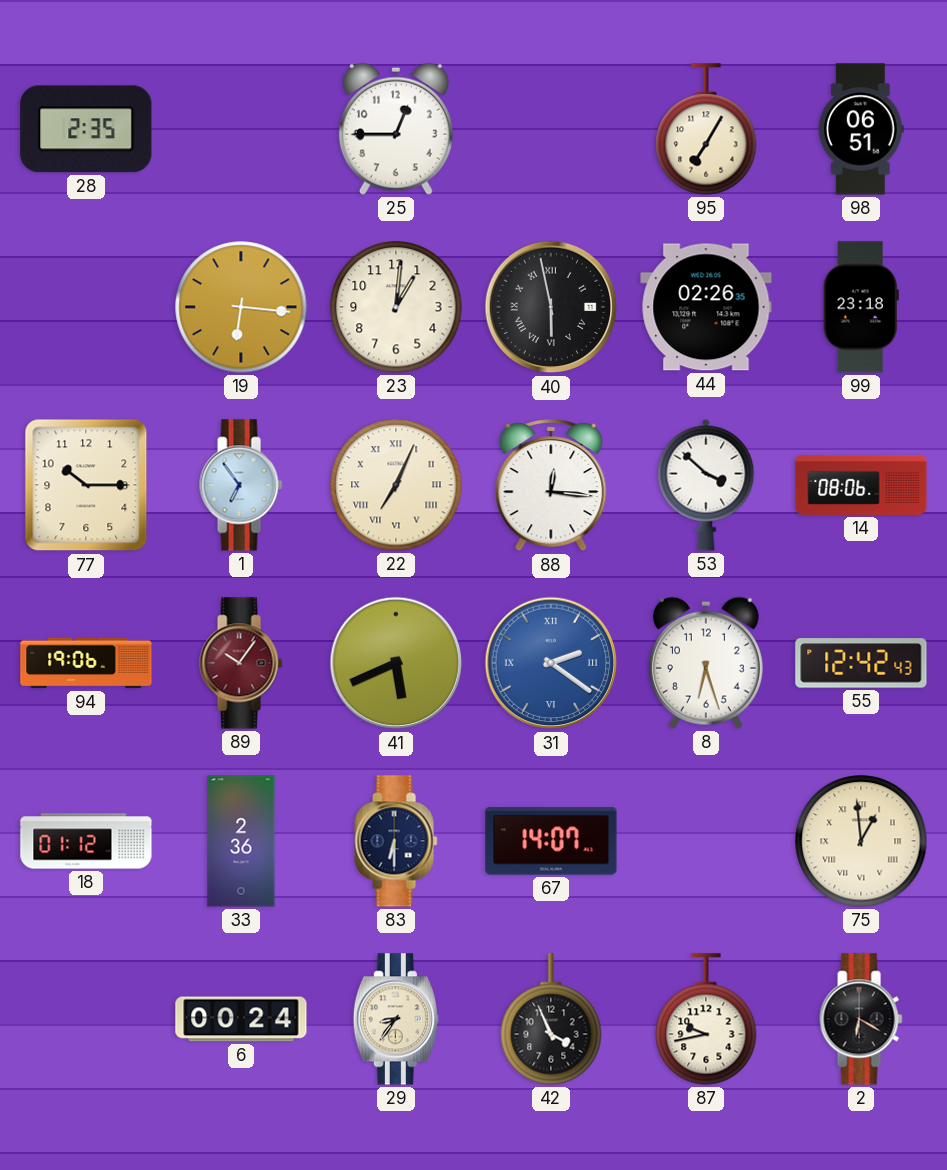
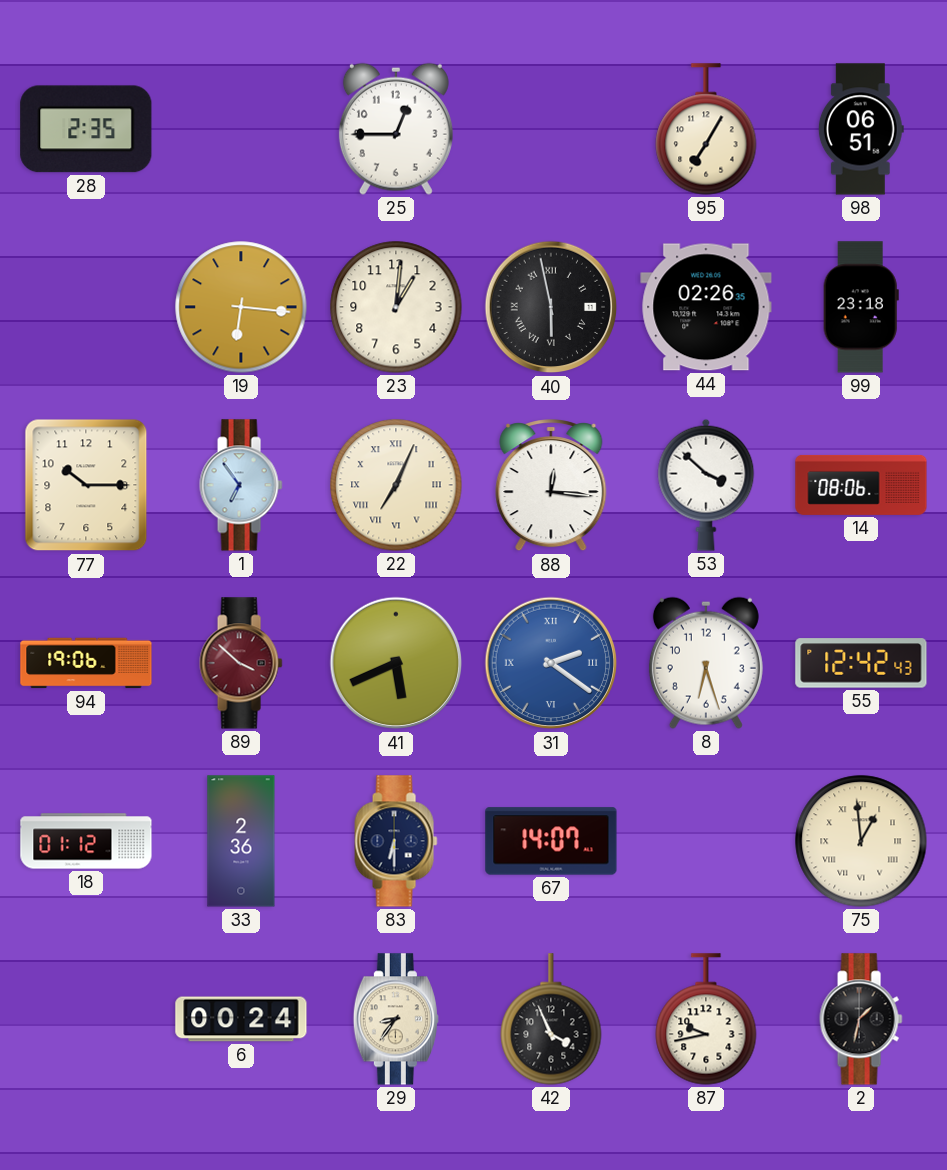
89: 10:06 -> 3:52
2: 6:20 -> 1:32
